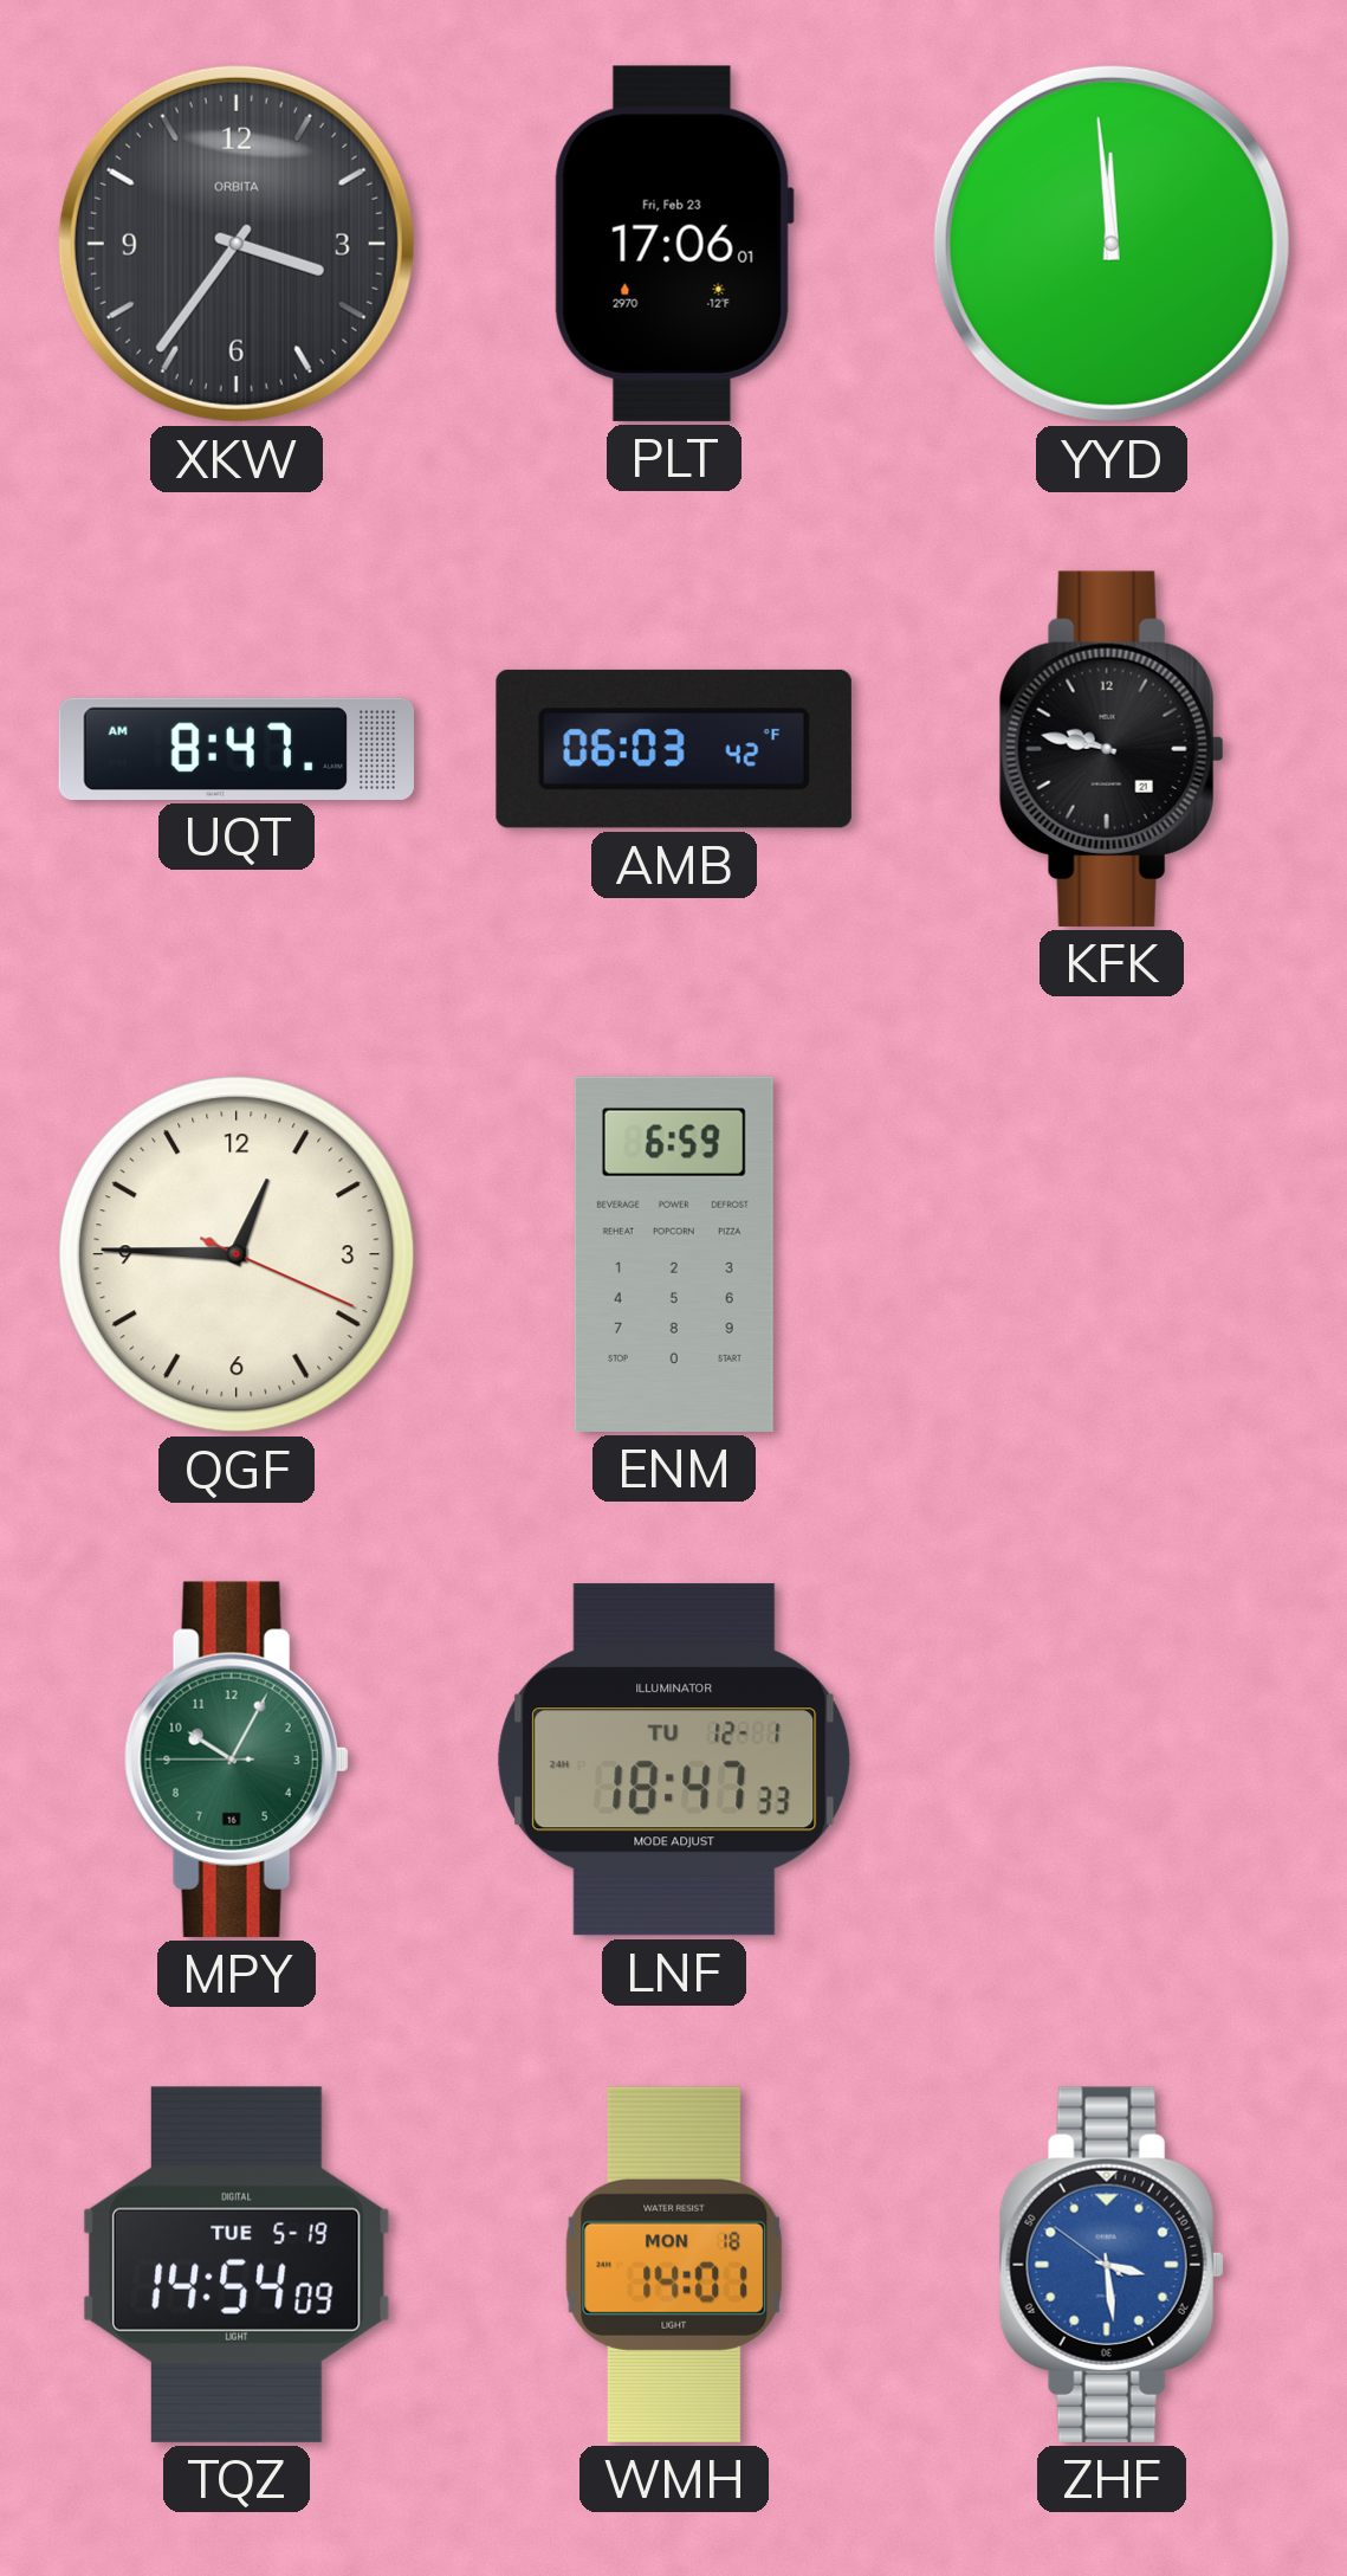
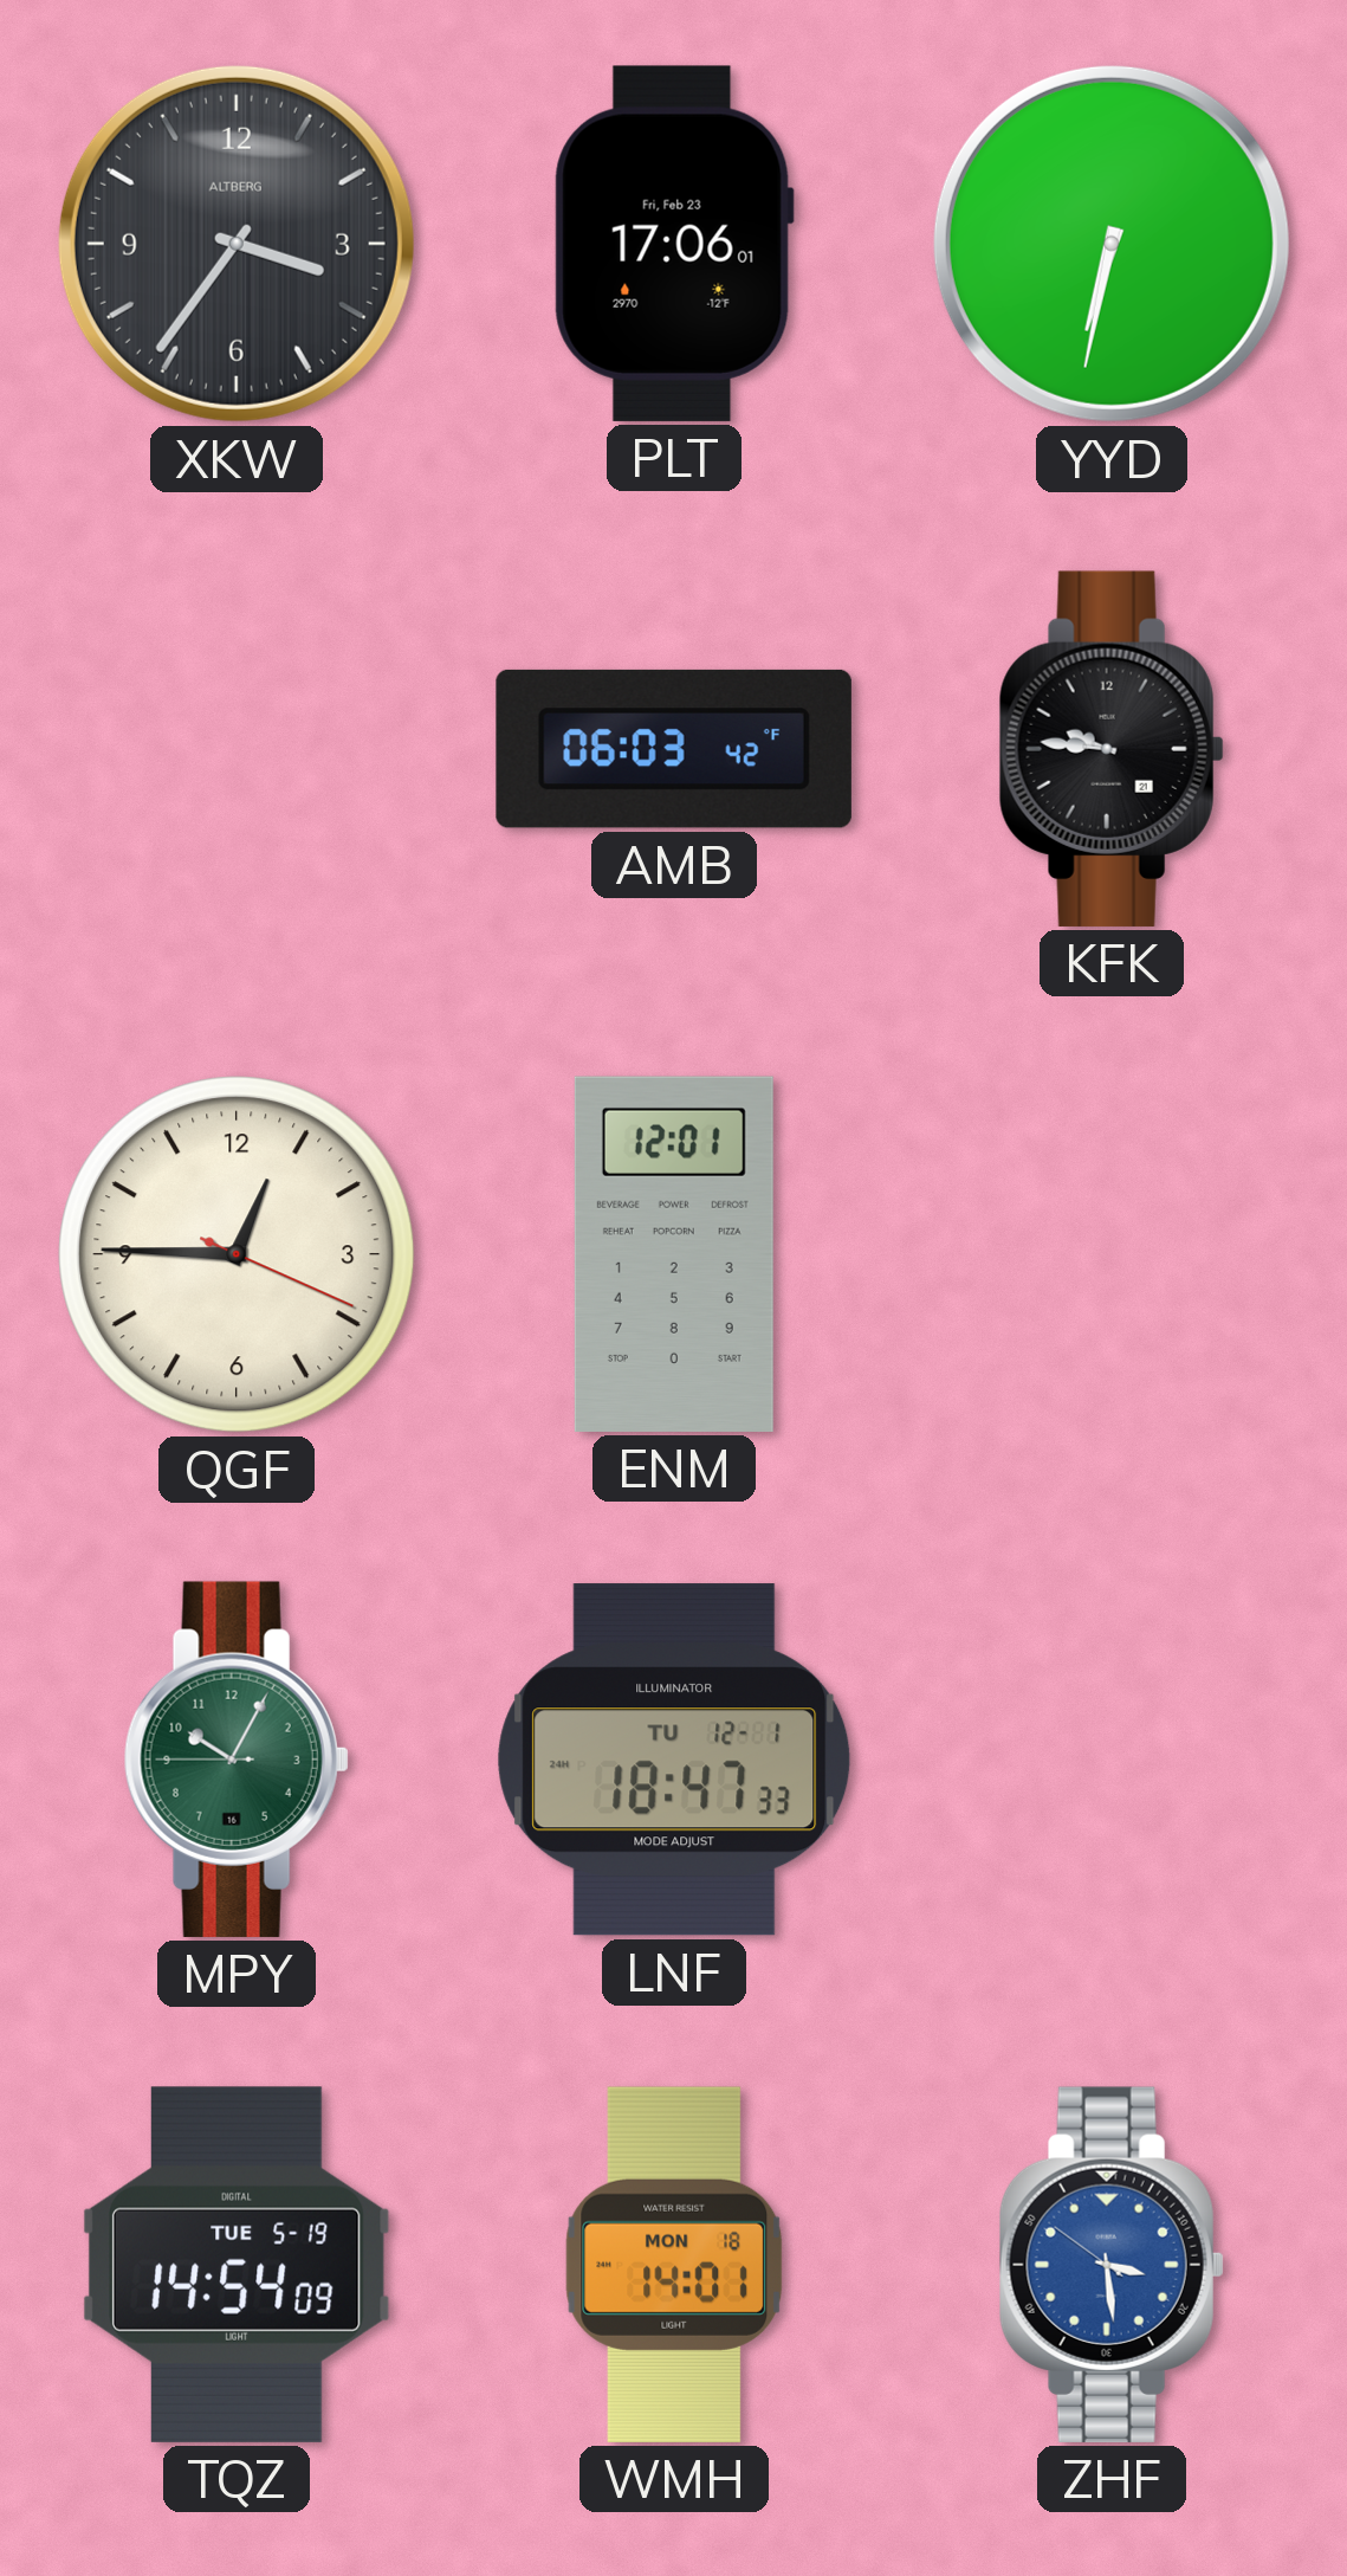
XKW brand: ORBITA -> ALTBERG
YYD: 11:59 -> 6:32
UQT: 8:47 -> none
KFK: 9:47 -> 9:46
ENM: 6:59 -> 12:01
